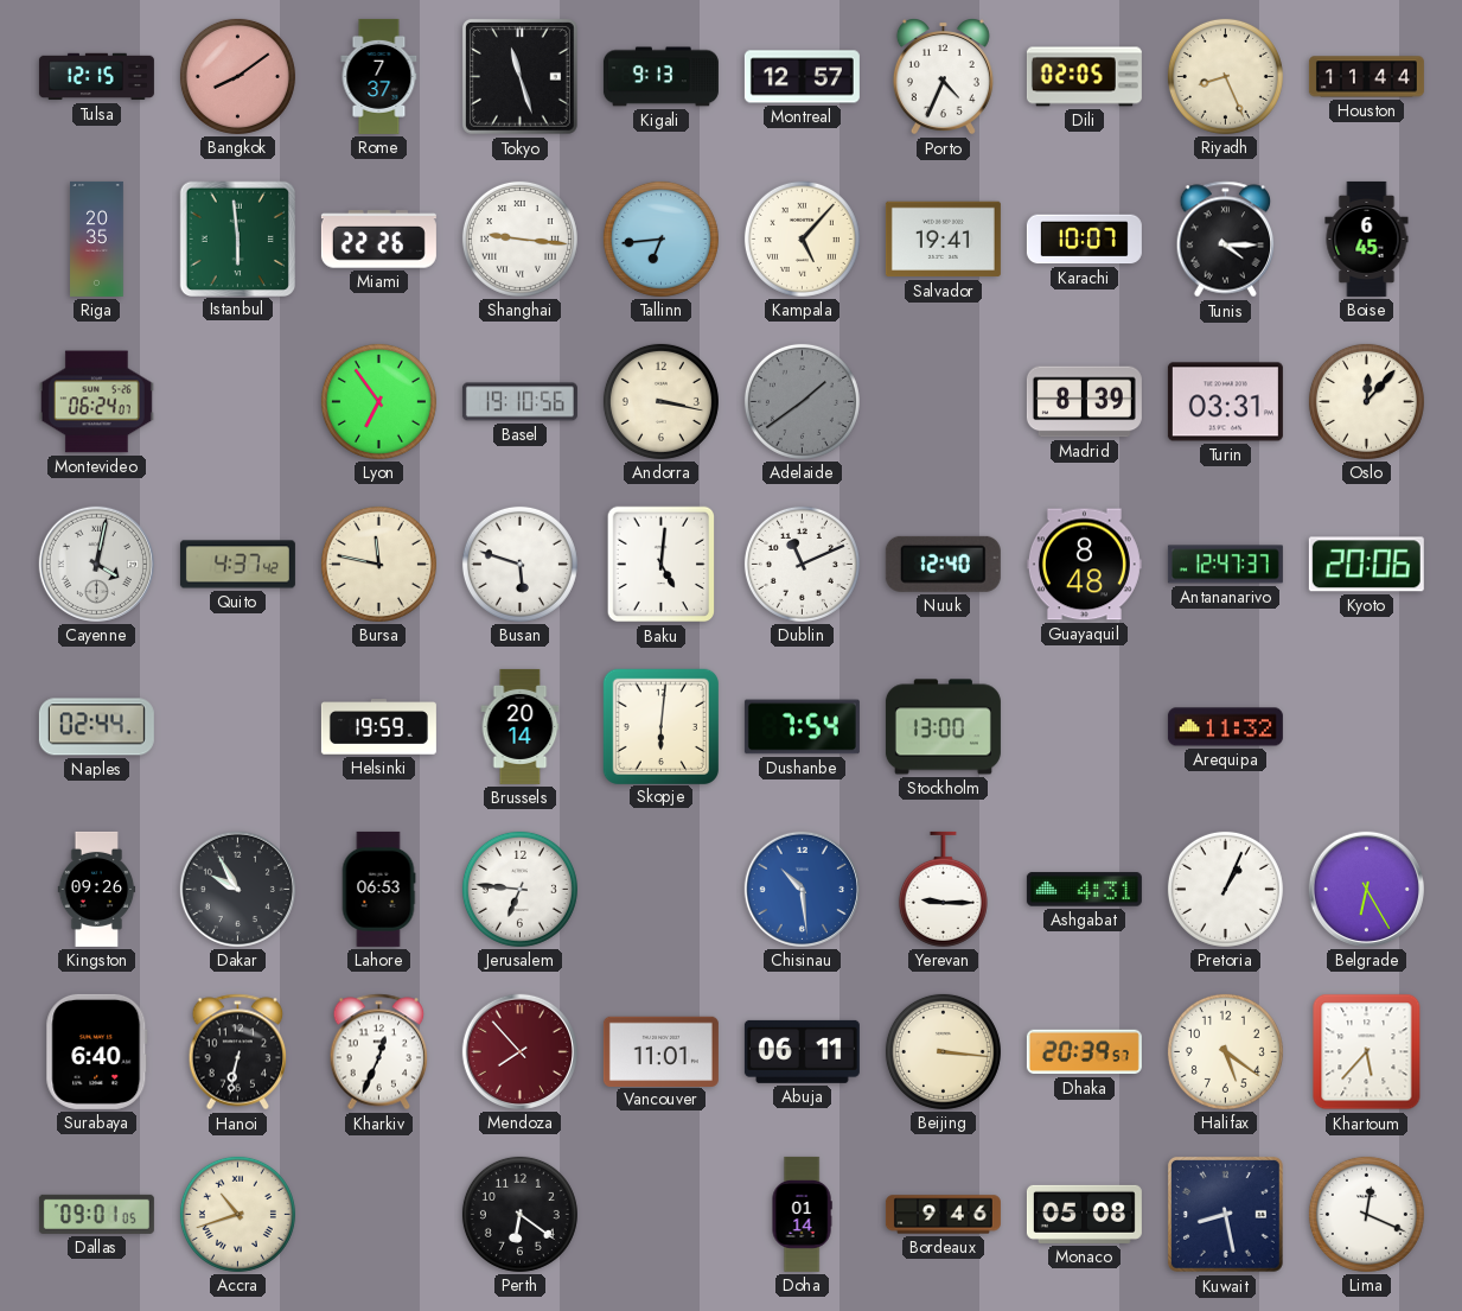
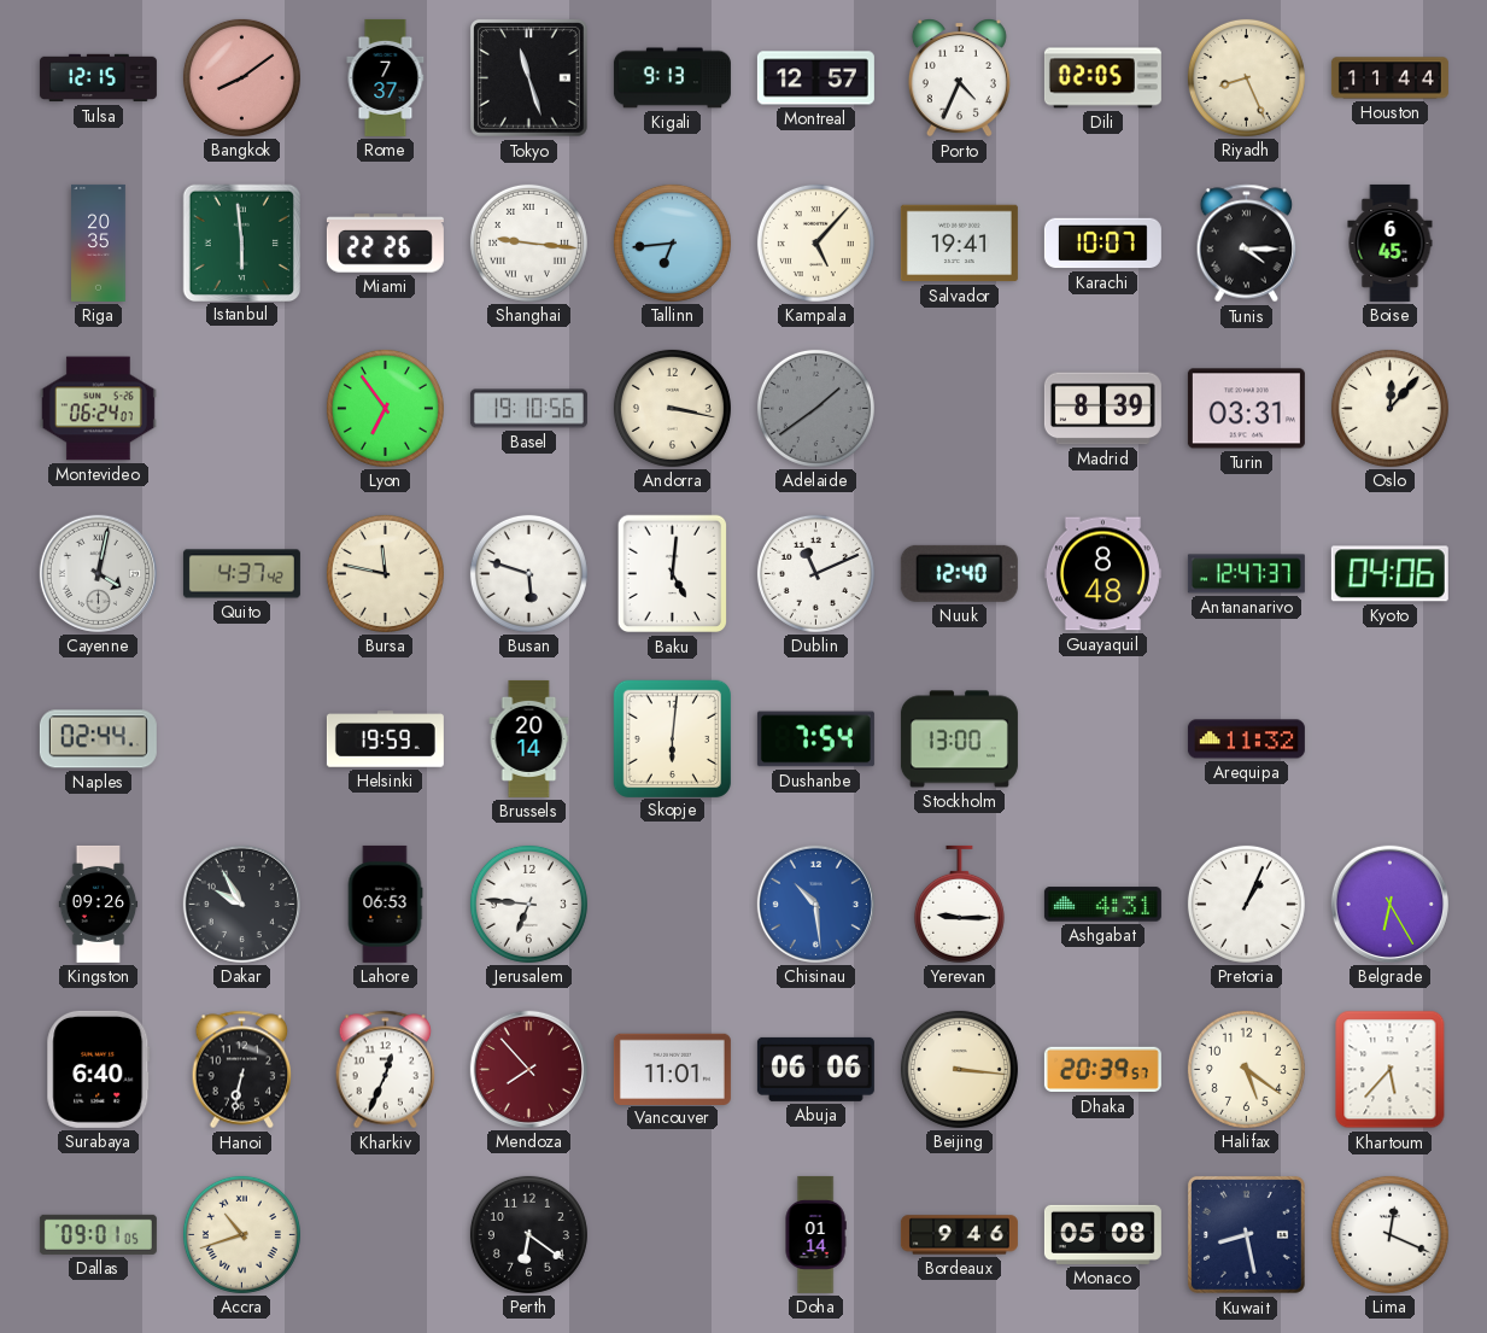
Kyoto: 20:06 -> 04:06
Abuja: 06:11 -> 06:06
